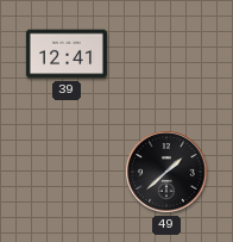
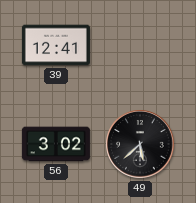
56: none -> 3:02
49: 1:38 -> 5:38
